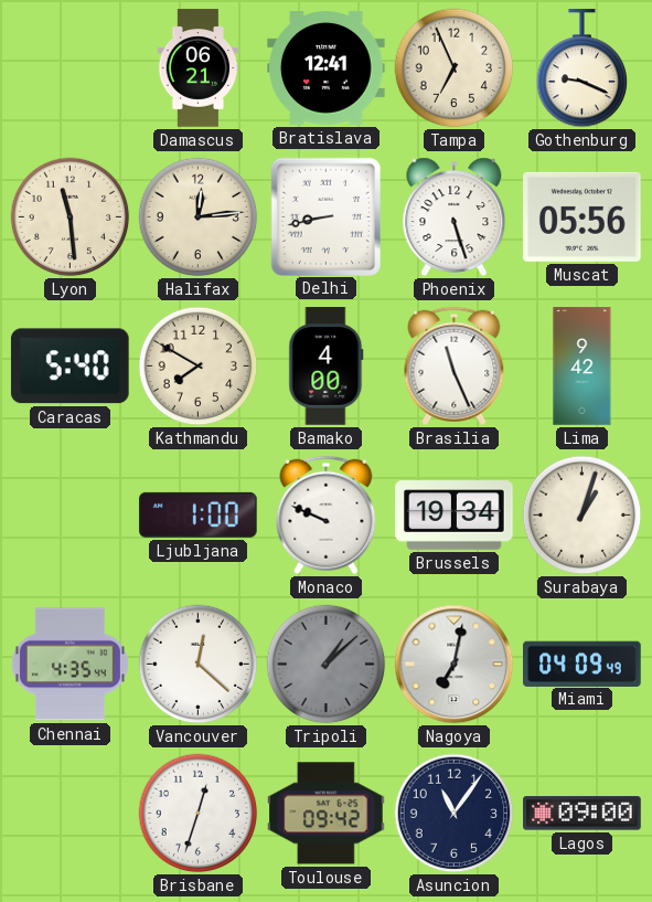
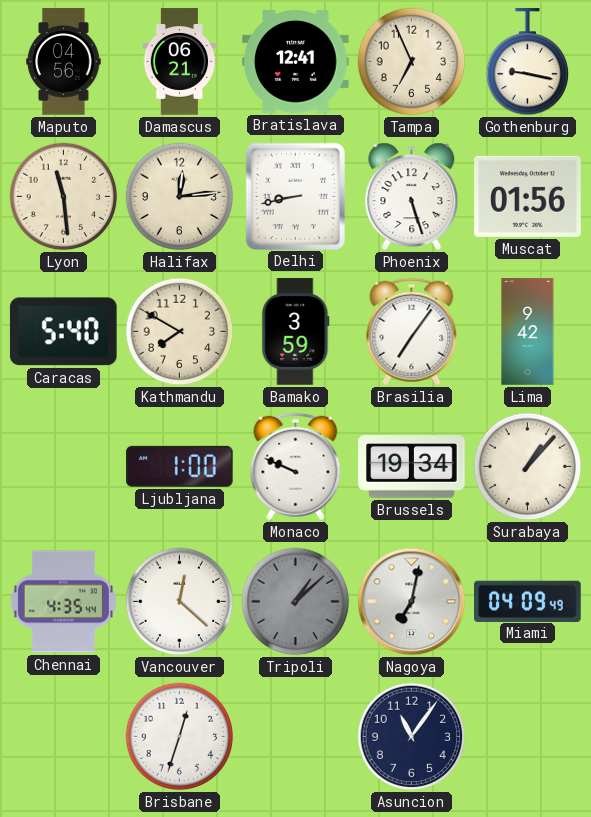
Maputo: none -> 04:56
Gothenburg: 9:19 -> 9:17
Muscat: 05:56 -> 01:56
Bamako: 4:00 -> 3:59
Brasilia: 11:26 -> 7:06
Surabaya: 1:03 -> 1:07
Toulouse: 09:42 -> none
Lagos: 09:00 -> none
